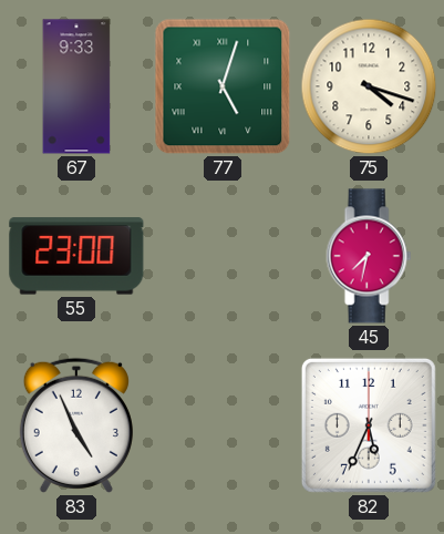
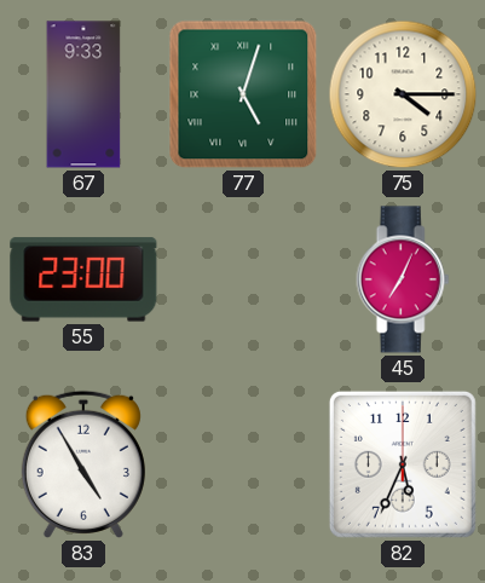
75: 4:18 -> 4:15
45: 7:32 -> 7:04
83: 4:56 -> 4:55
